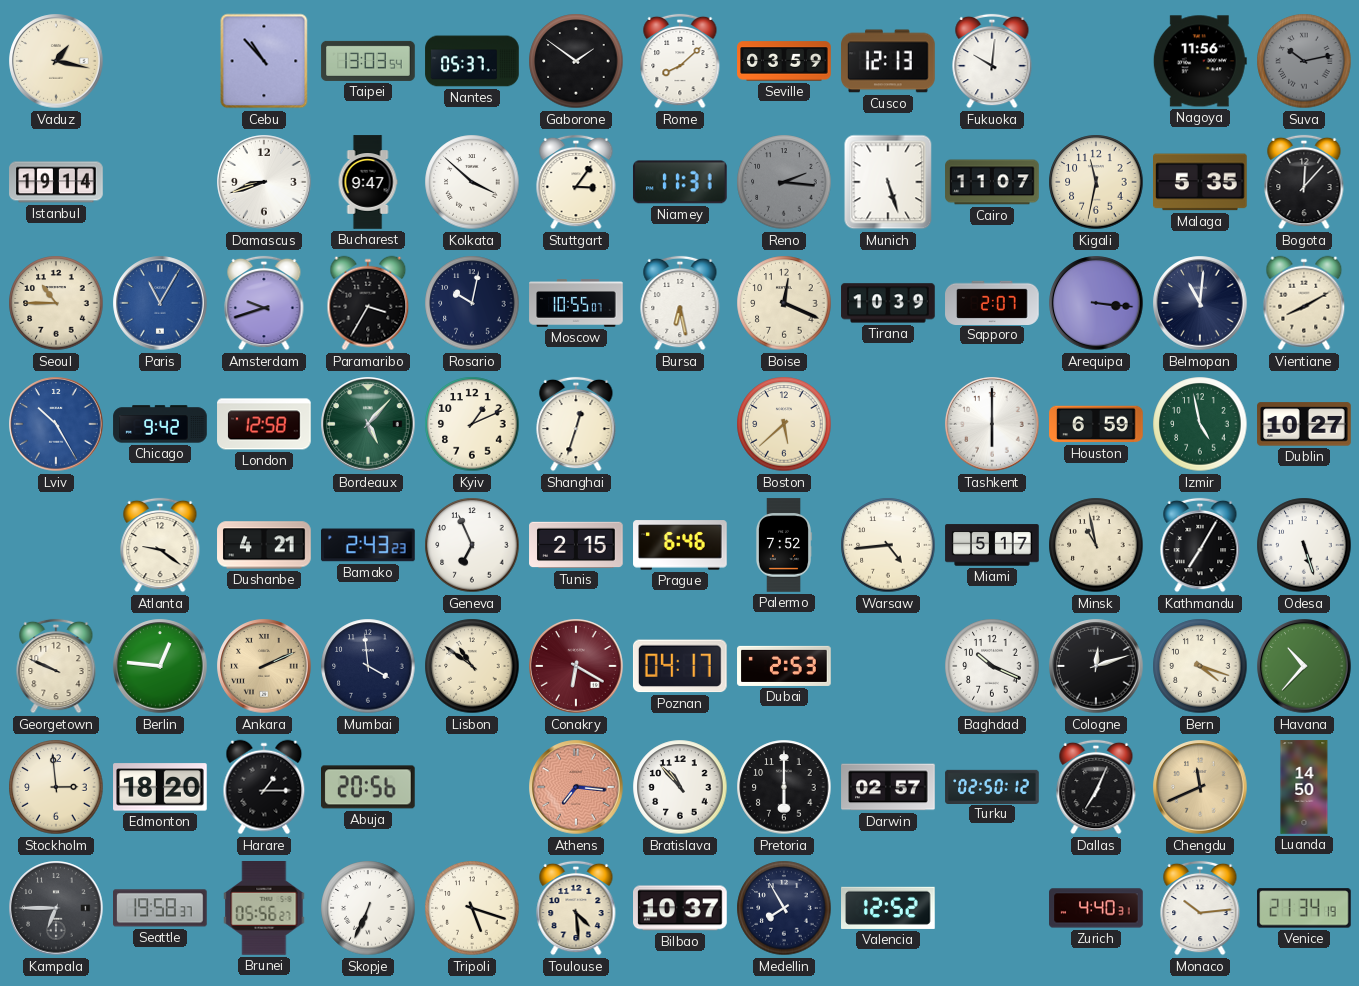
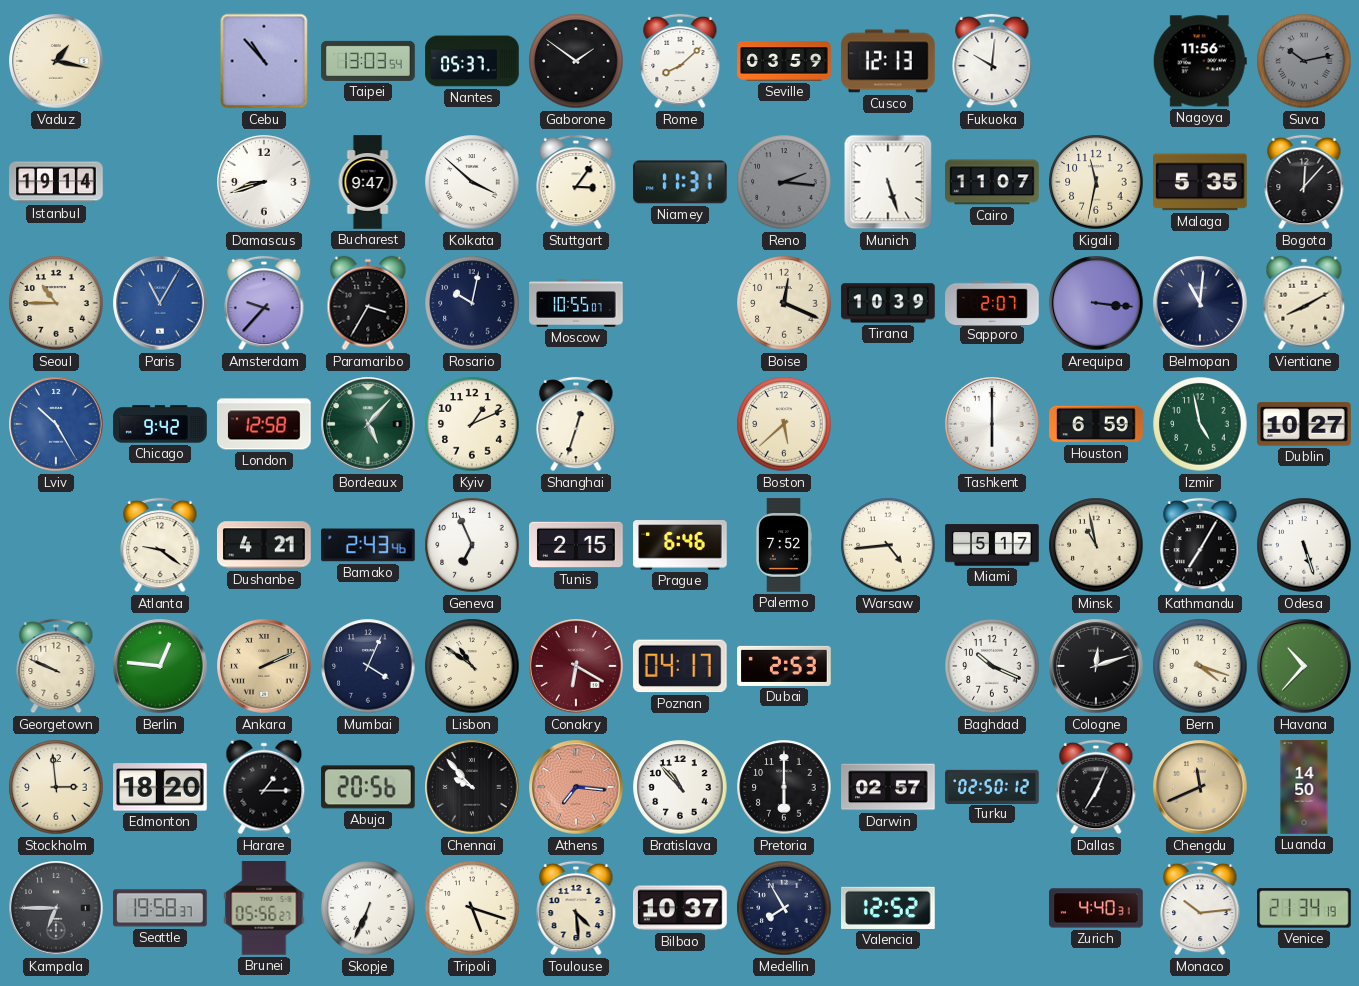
Amsterdam: 9:42 -> 9:37
Bursa: 6:28 -> none
Bamako: 2:43:23 -> 2:43:46
Mumbai: 3:59 -> 4:04
Chennai: none -> 9:53
